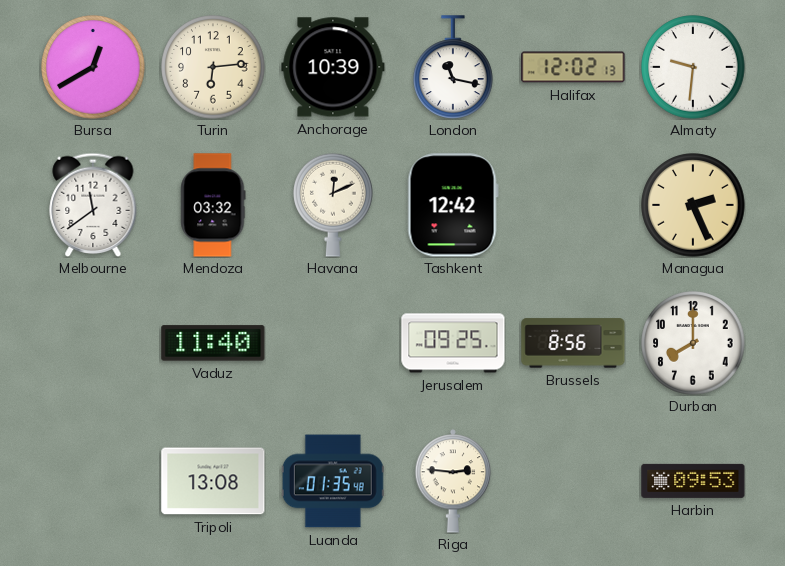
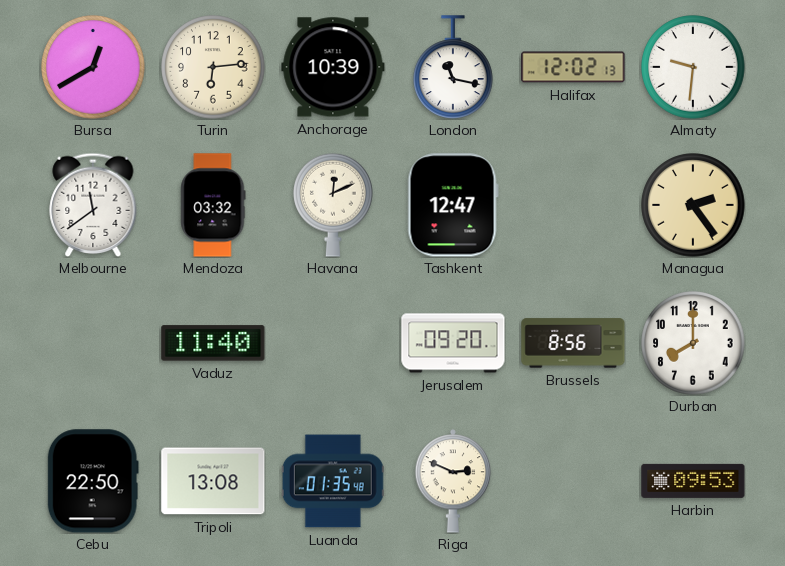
Tashkent: 12:42 -> 12:47
Managua: 2:26 -> 2:24
Jerusalem: 09:25 -> 09:20
Cebu: none -> 22:50
Riga: 2:46 -> 2:49
